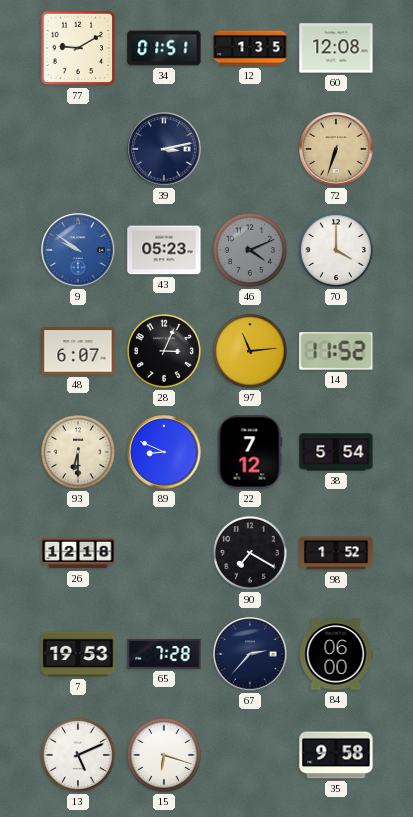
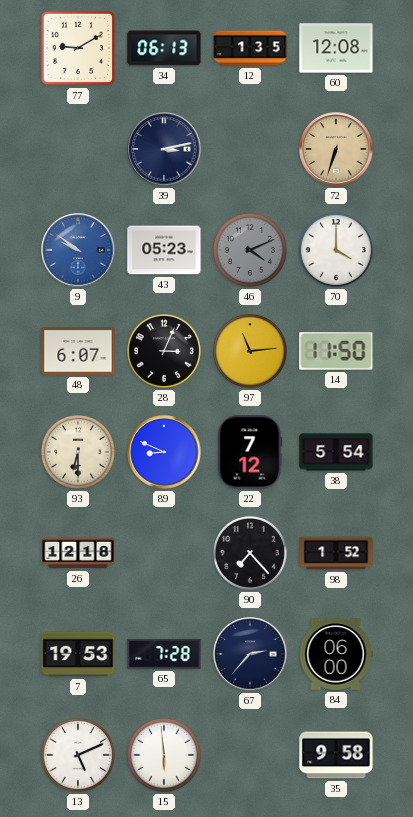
34: 01:51 -> 06:13
14: 11:52 -> 11:50
90: 7:20 -> 7:23
15: 6:18 -> 5:59
